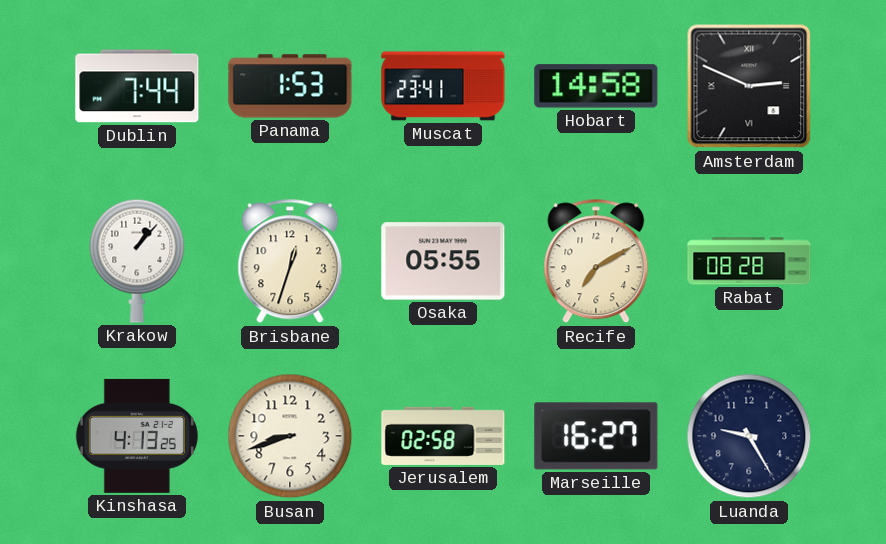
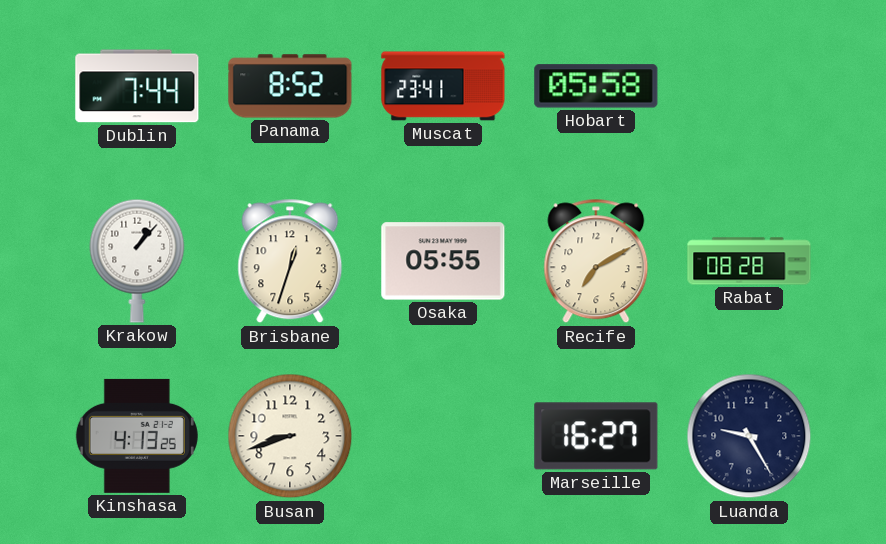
Panama: 1:53 -> 8:52
Hobart: 14:58 -> 05:58
Amsterdam: 2:49 -> none
Jerusalem: 02:58 -> none
